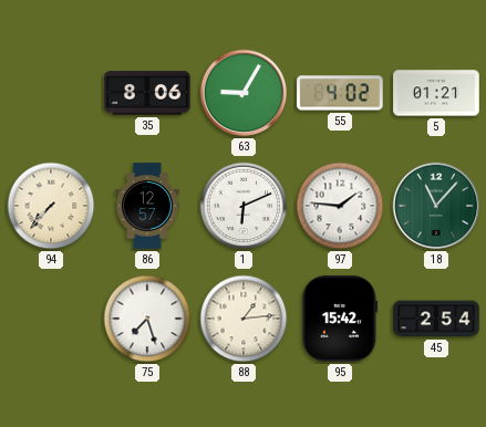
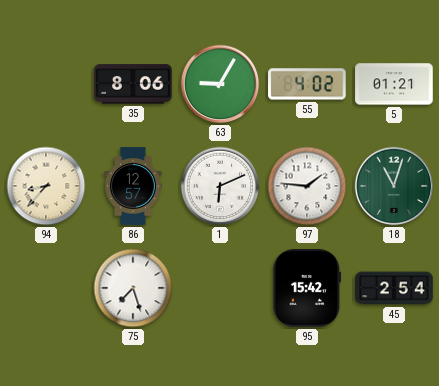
94: 7:37 -> 8:37
18: 11:07 -> 11:03
88: 1:14 -> none
